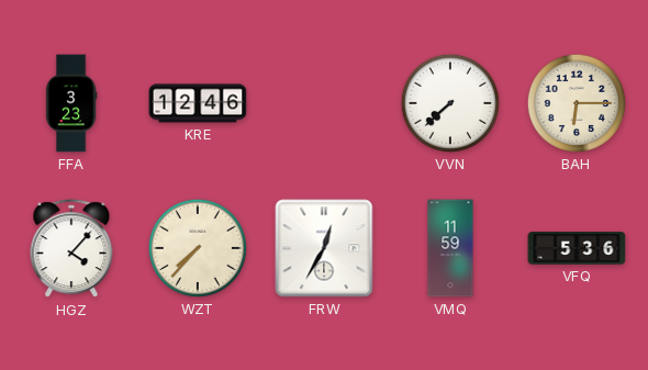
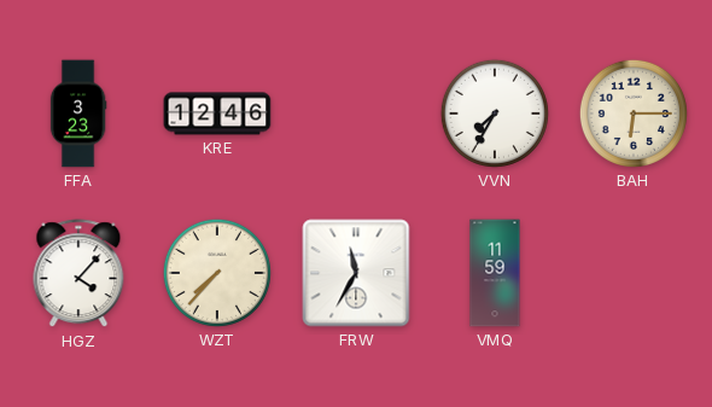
VVN: 7:38 -> 7:35
FRW: 12:35 -> 11:35
VFQ: 5:36 -> none
